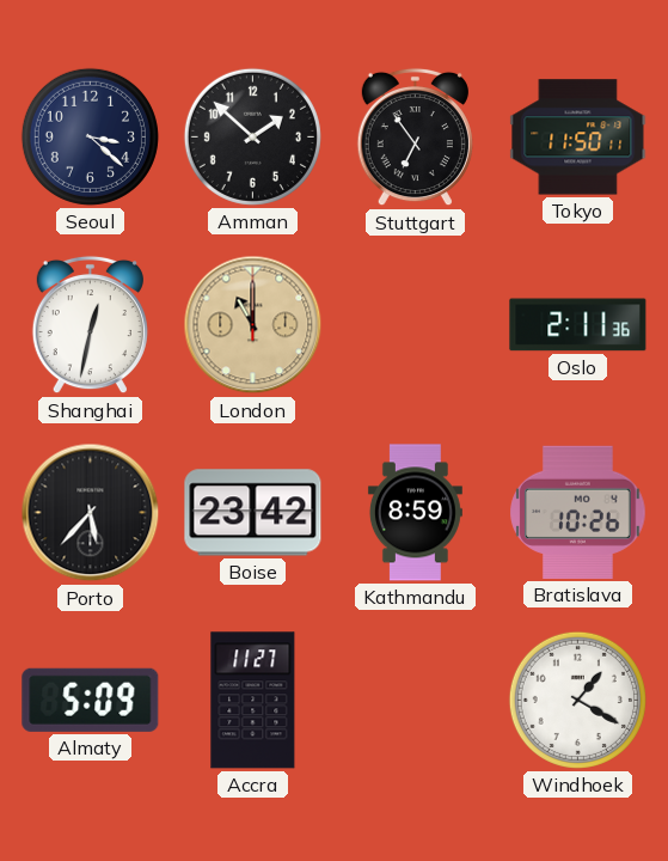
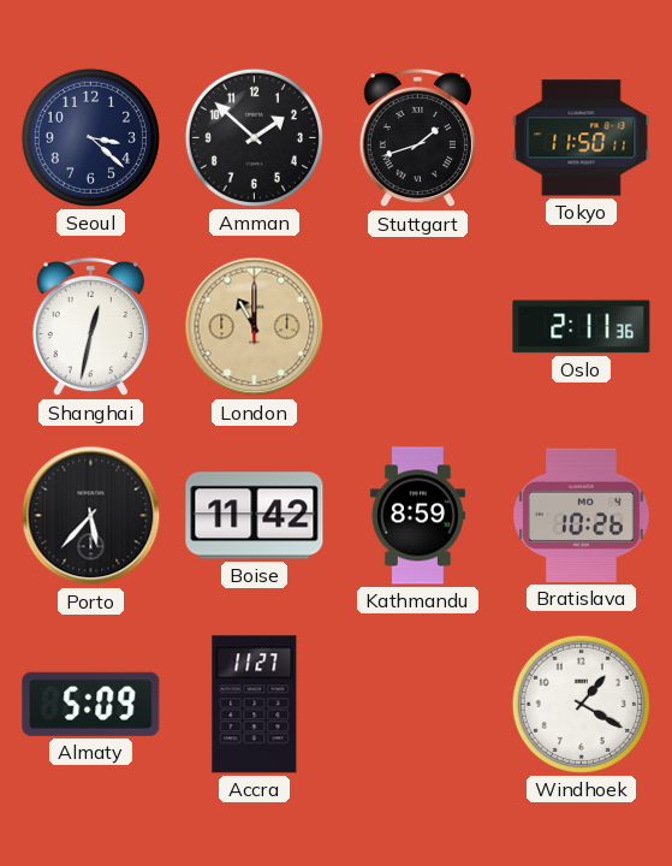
Stuttgart: 6:54 -> 1:42
Boise: 23:42 -> 11:42
